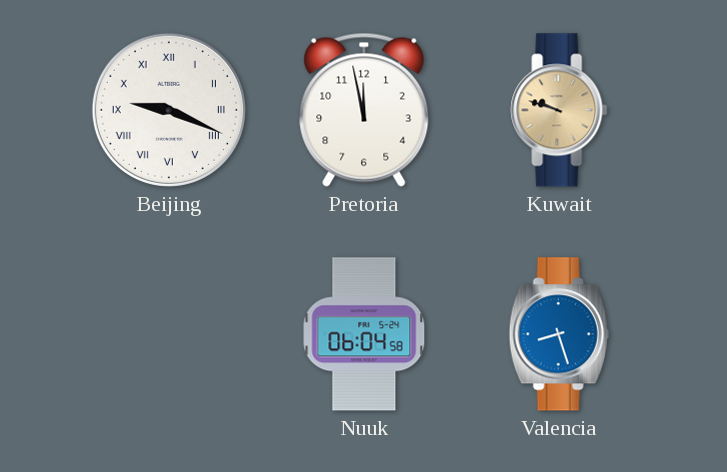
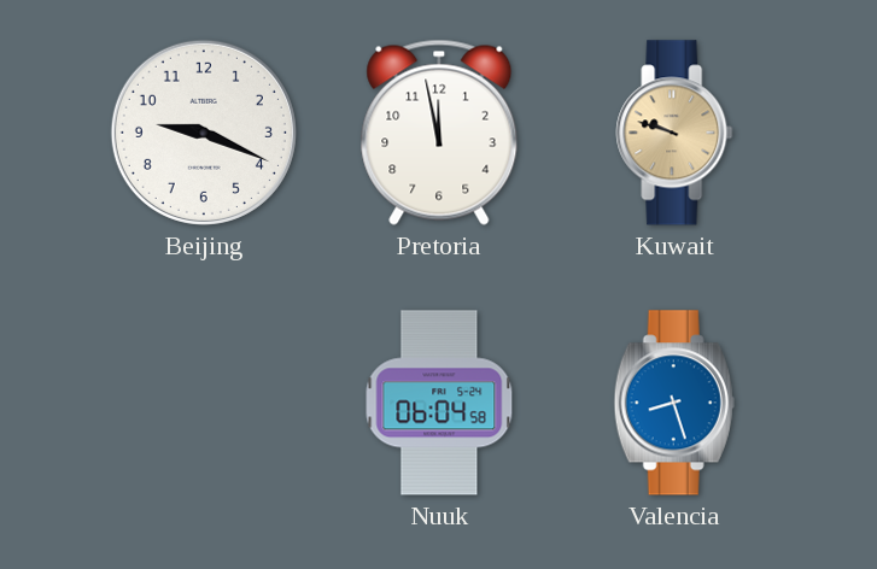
Beijing numerals: Roman -> Arabic
